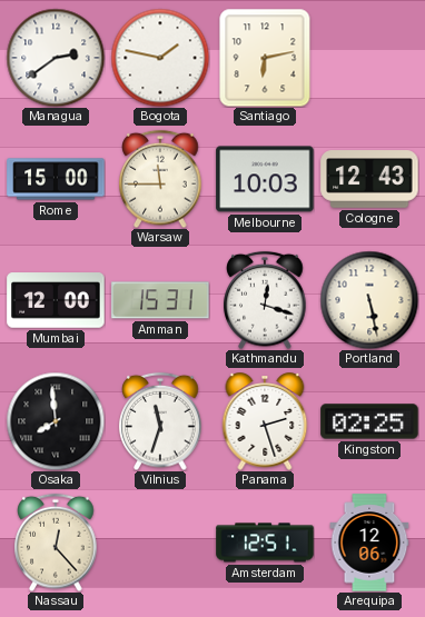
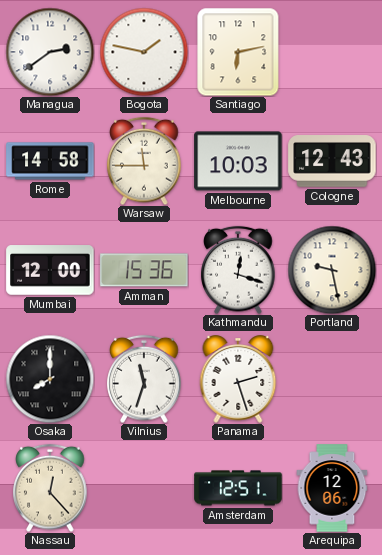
Rome: 15:00 -> 14:58
Amman: 15:31 -> 15:36
Portland: 5:28 -> 9:28
Osaka: 7:59 -> 8:00
Kingston: 02:25 -> none
